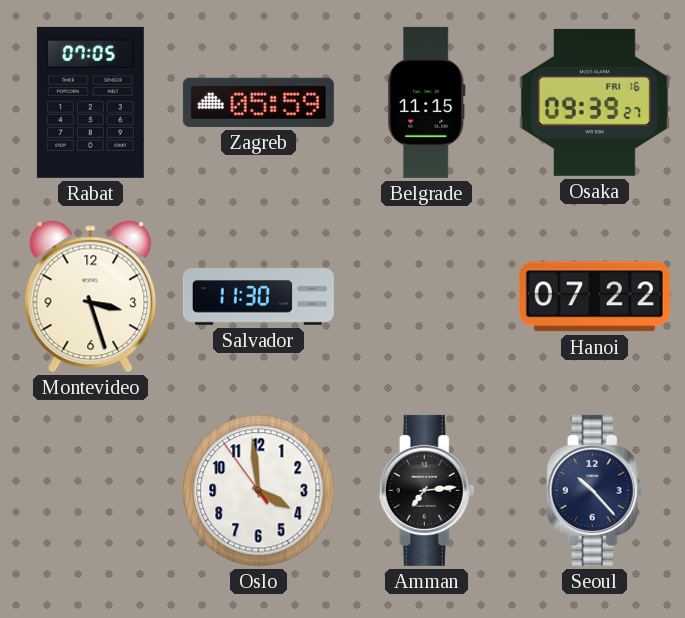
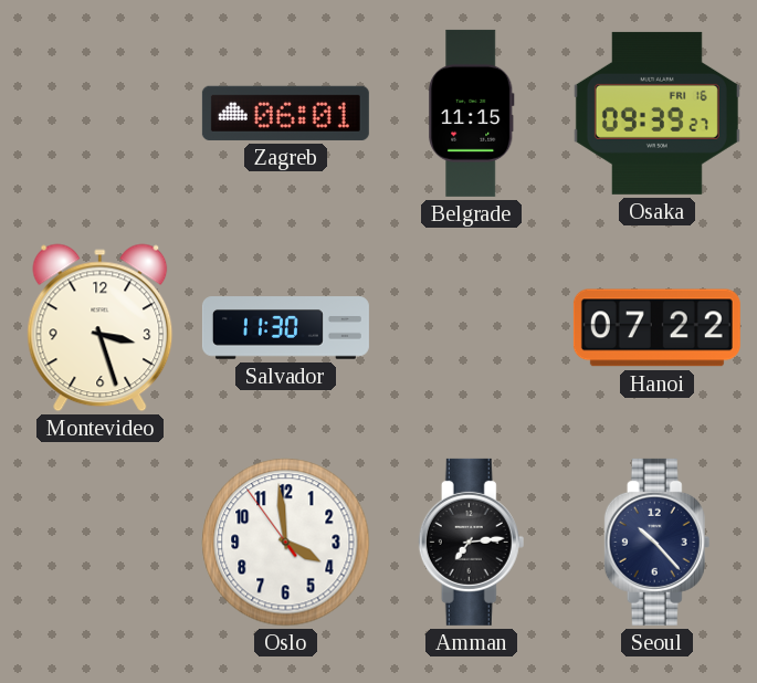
Rabat: 07:05 -> none
Zagreb: 05:59 -> 06:01
